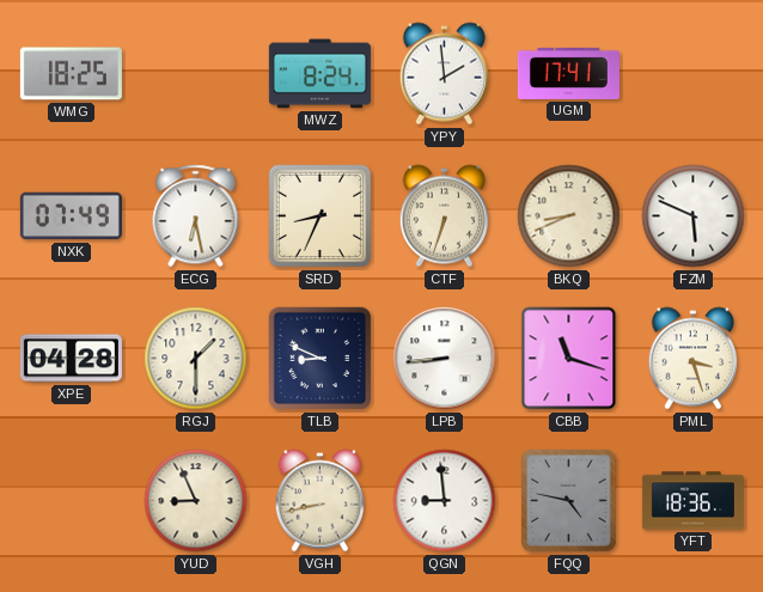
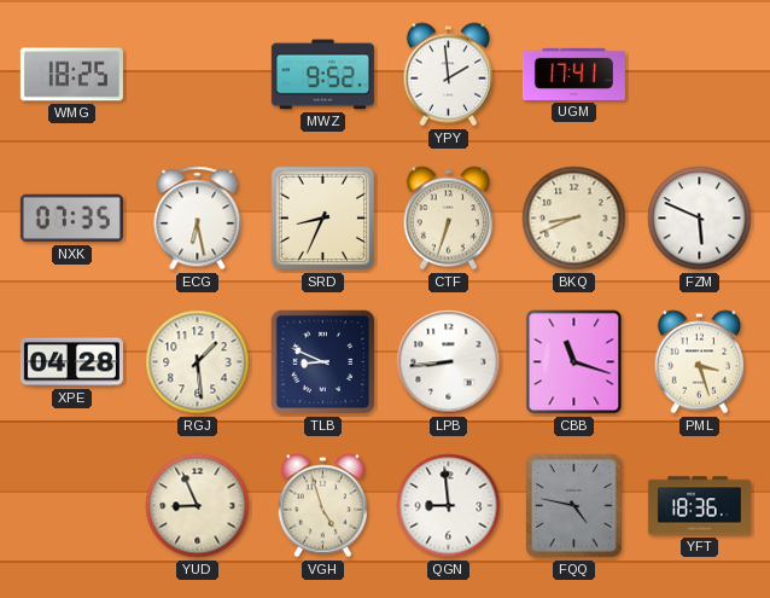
MWZ: 8:24 -> 9:52
NXK: 07:49 -> 07:35
RGJ: 1:30 -> 1:29
VGH: 8:43 -> 4:57
